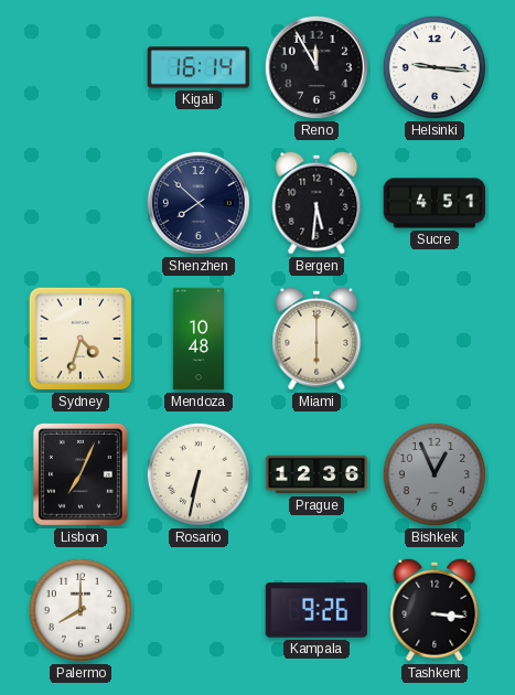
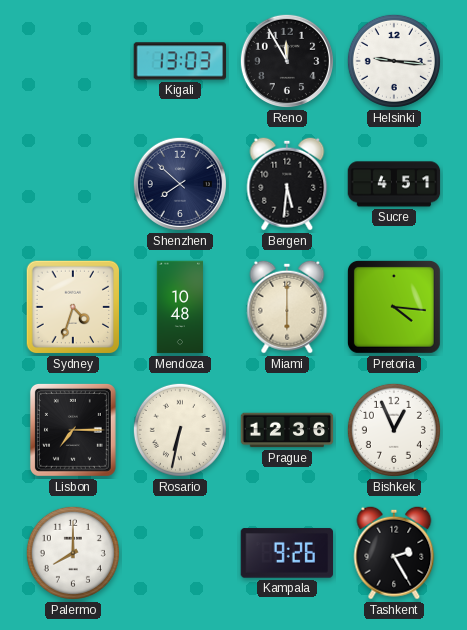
Kigali: 16:14 -> 13:03
Pretoria: none -> 4:16
Lisbon: 7:04 -> 7:15
Bishkek dial: grey -> white
Tashkent: 3:16 -> 2:25
